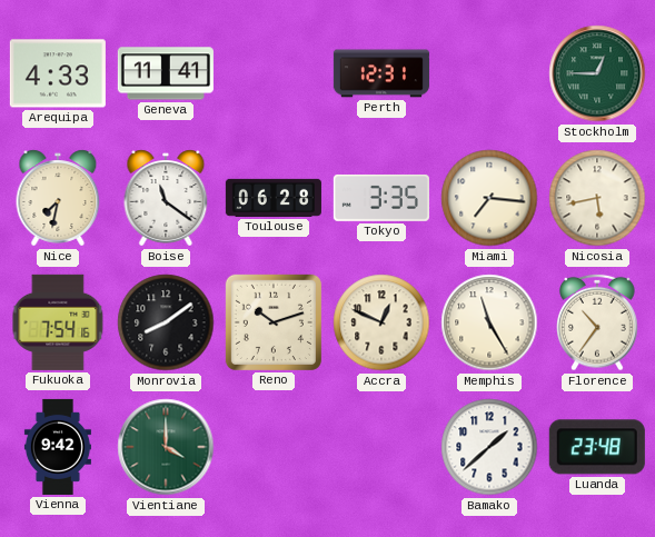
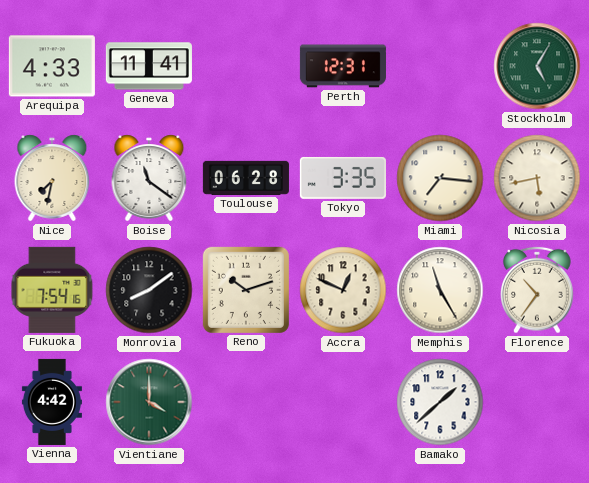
Stockholm: 12:45 -> 5:05
Vienna: 9:42 -> 4:42
Luanda: 23:48 -> none
